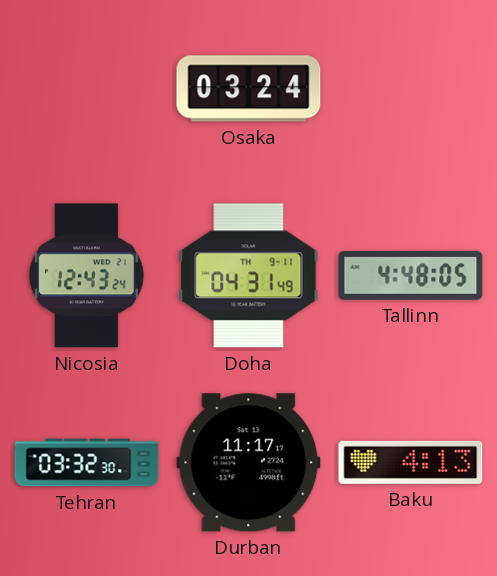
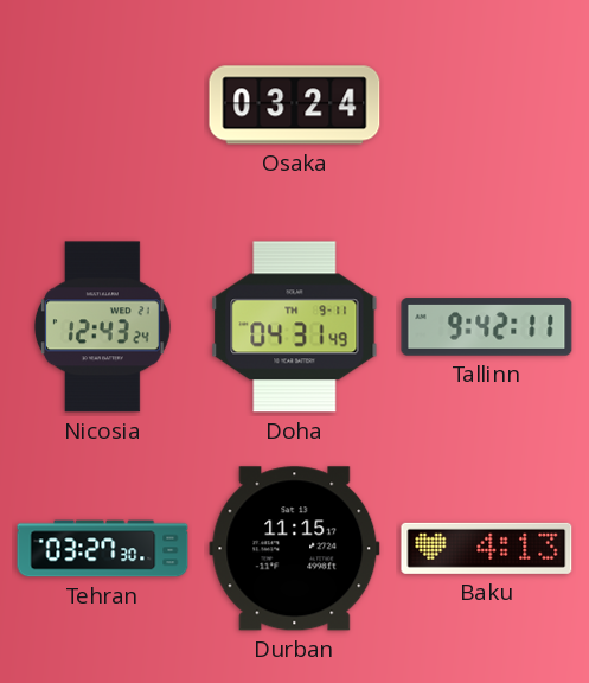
Tallinn: 4:48 -> 9:42
Tehran: 03:32 -> 03:27
Durban: 11:17 -> 11:15
